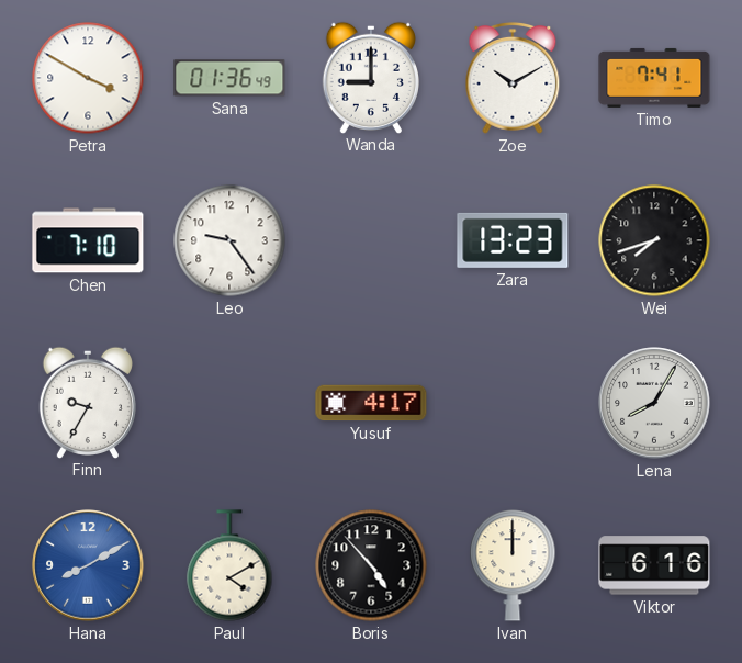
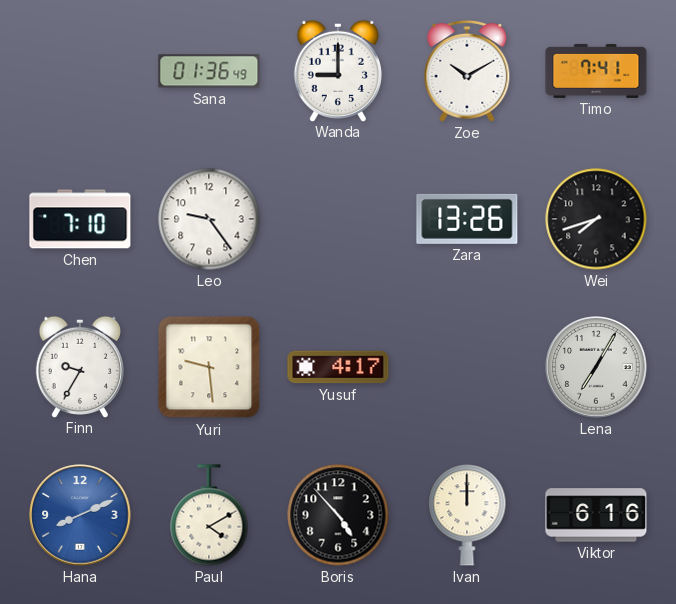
Petra: 3:50 -> none
Zara: 13:23 -> 13:26
Yuri: none -> 9:29
Lena: 8:05 -> 7:05
Hana: 8:10 -> 8:11
